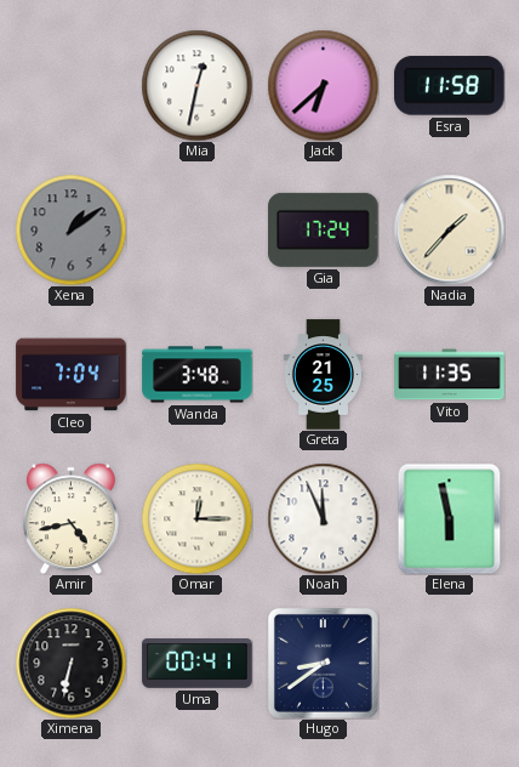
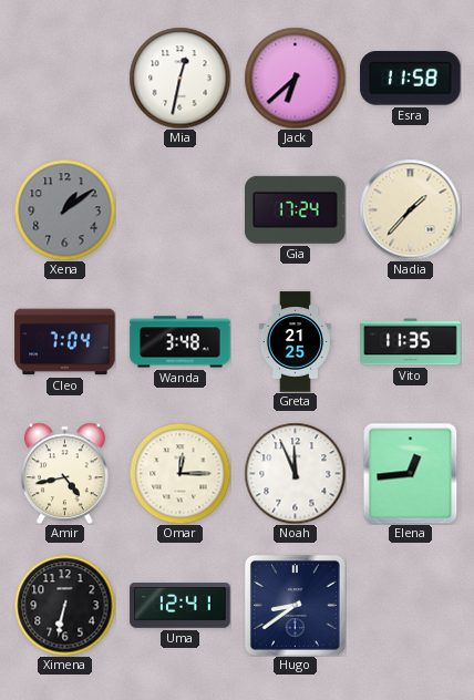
Elena: 5:58 -> 12:44
Uma: 00:41 -> 12:41
